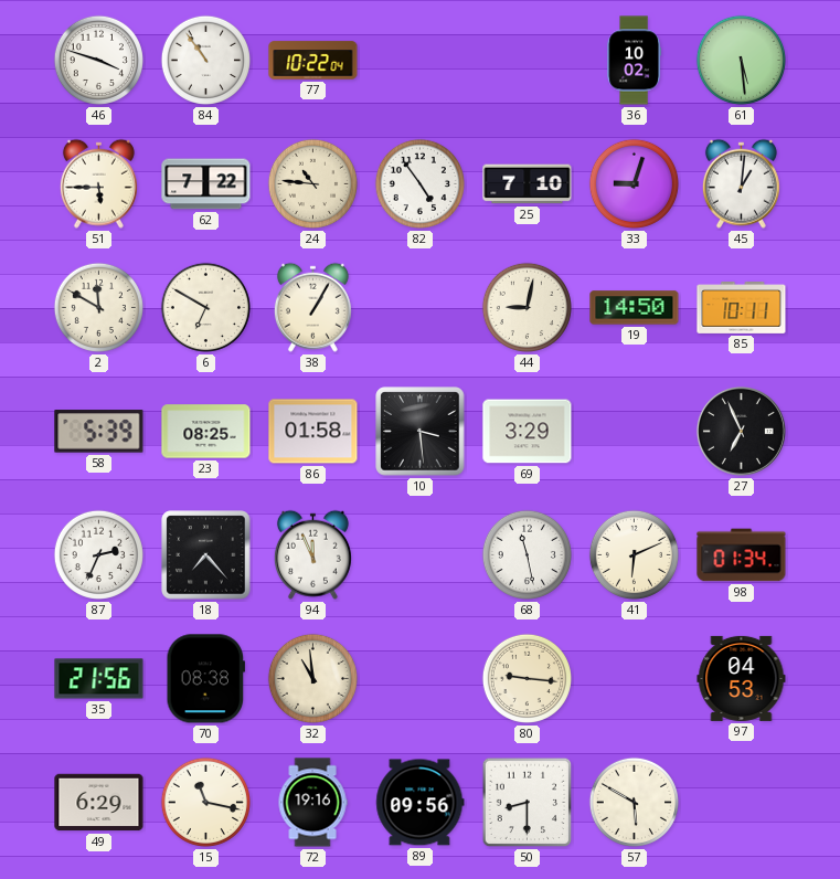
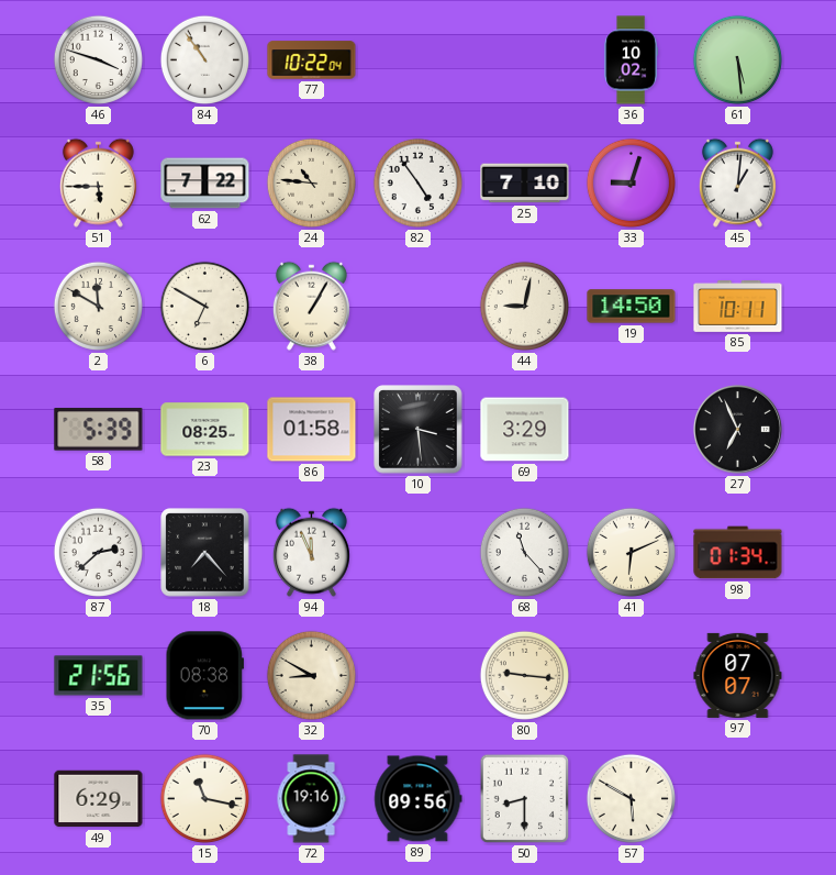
87: 2:34 -> 2:38
68: 11:28 -> 11:23
32: 10:59 -> 8:50
97: 04:53 -> 07:07
